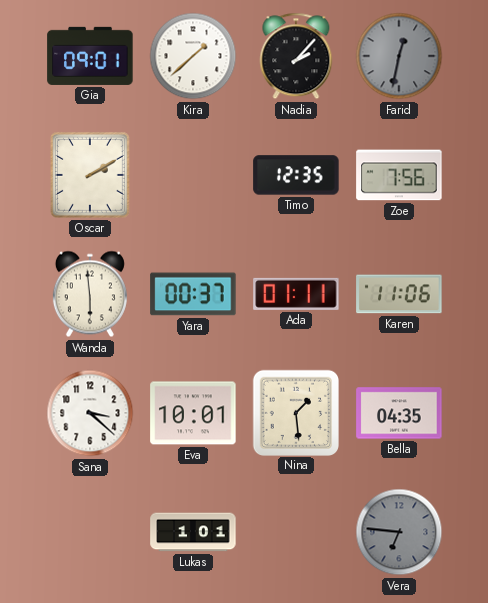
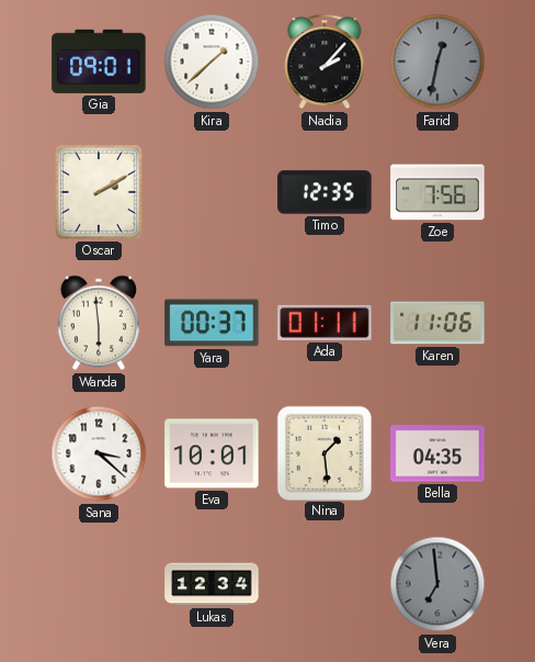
Lukas: 1:01 -> 12:34
Vera: 6:46 -> 6:59
